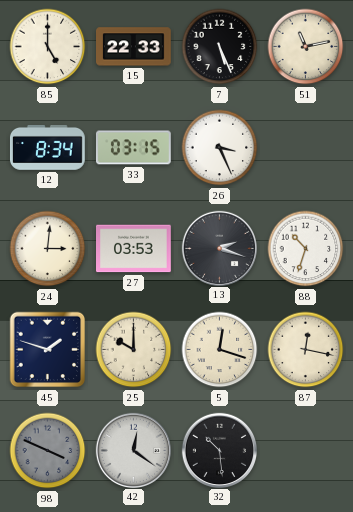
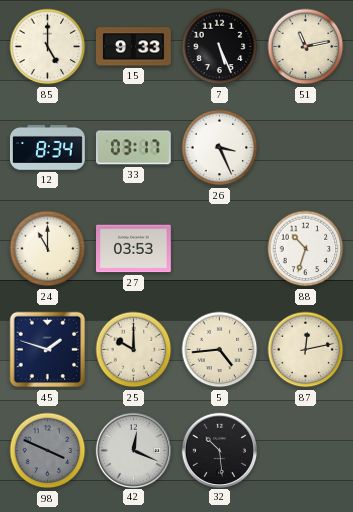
15: 22:33 -> 9:33
33: 03:15 -> 03:17
24: 3:01 -> 11:00
13: 2:18 -> none
5: 12:18 -> 4:44
87: 12:17 -> 12:13
42: 12:21 -> 12:19
